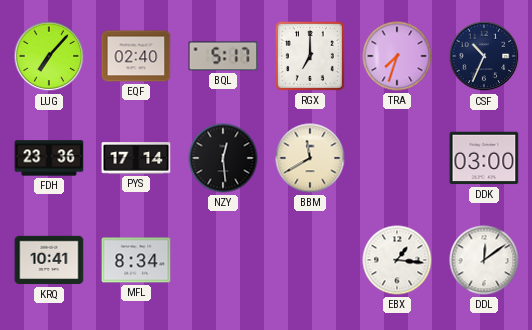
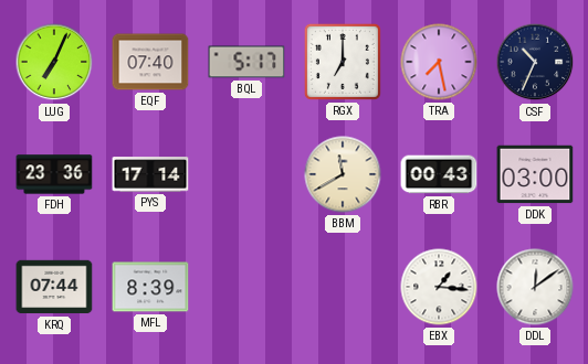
LUG: 7:07 -> 7:04
EQF: 02:40 -> 07:40
TRA: 7:33 -> 7:28
NZY: 12:29 -> none
RBR: none -> 00:43
KRQ: 10:41 -> 07:44
MFL: 8:34 -> 8:39
